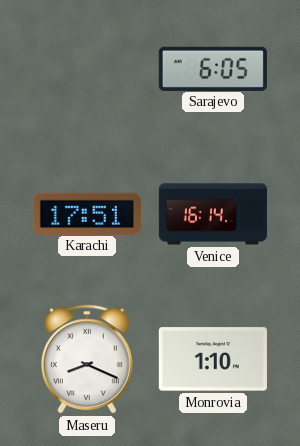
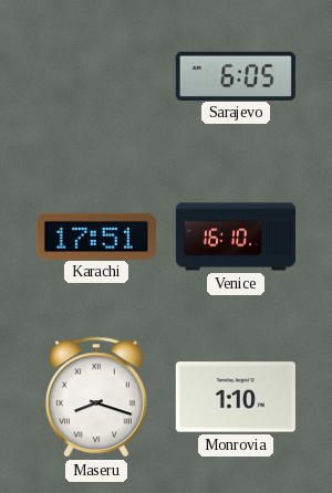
Venice: 16:14 -> 16:10
Maseru: 8:19 -> 8:18
